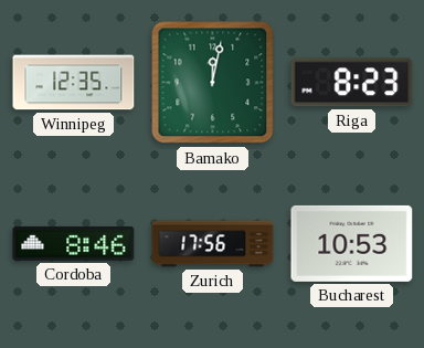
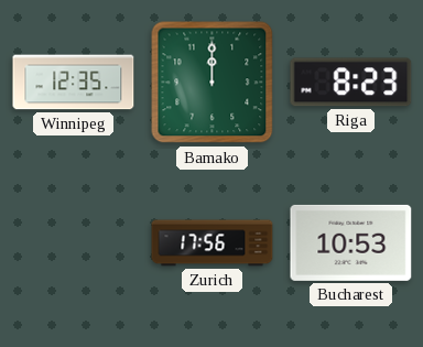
Bamako: 12:02 -> 12:00
Cordoba: 8:46 -> none
